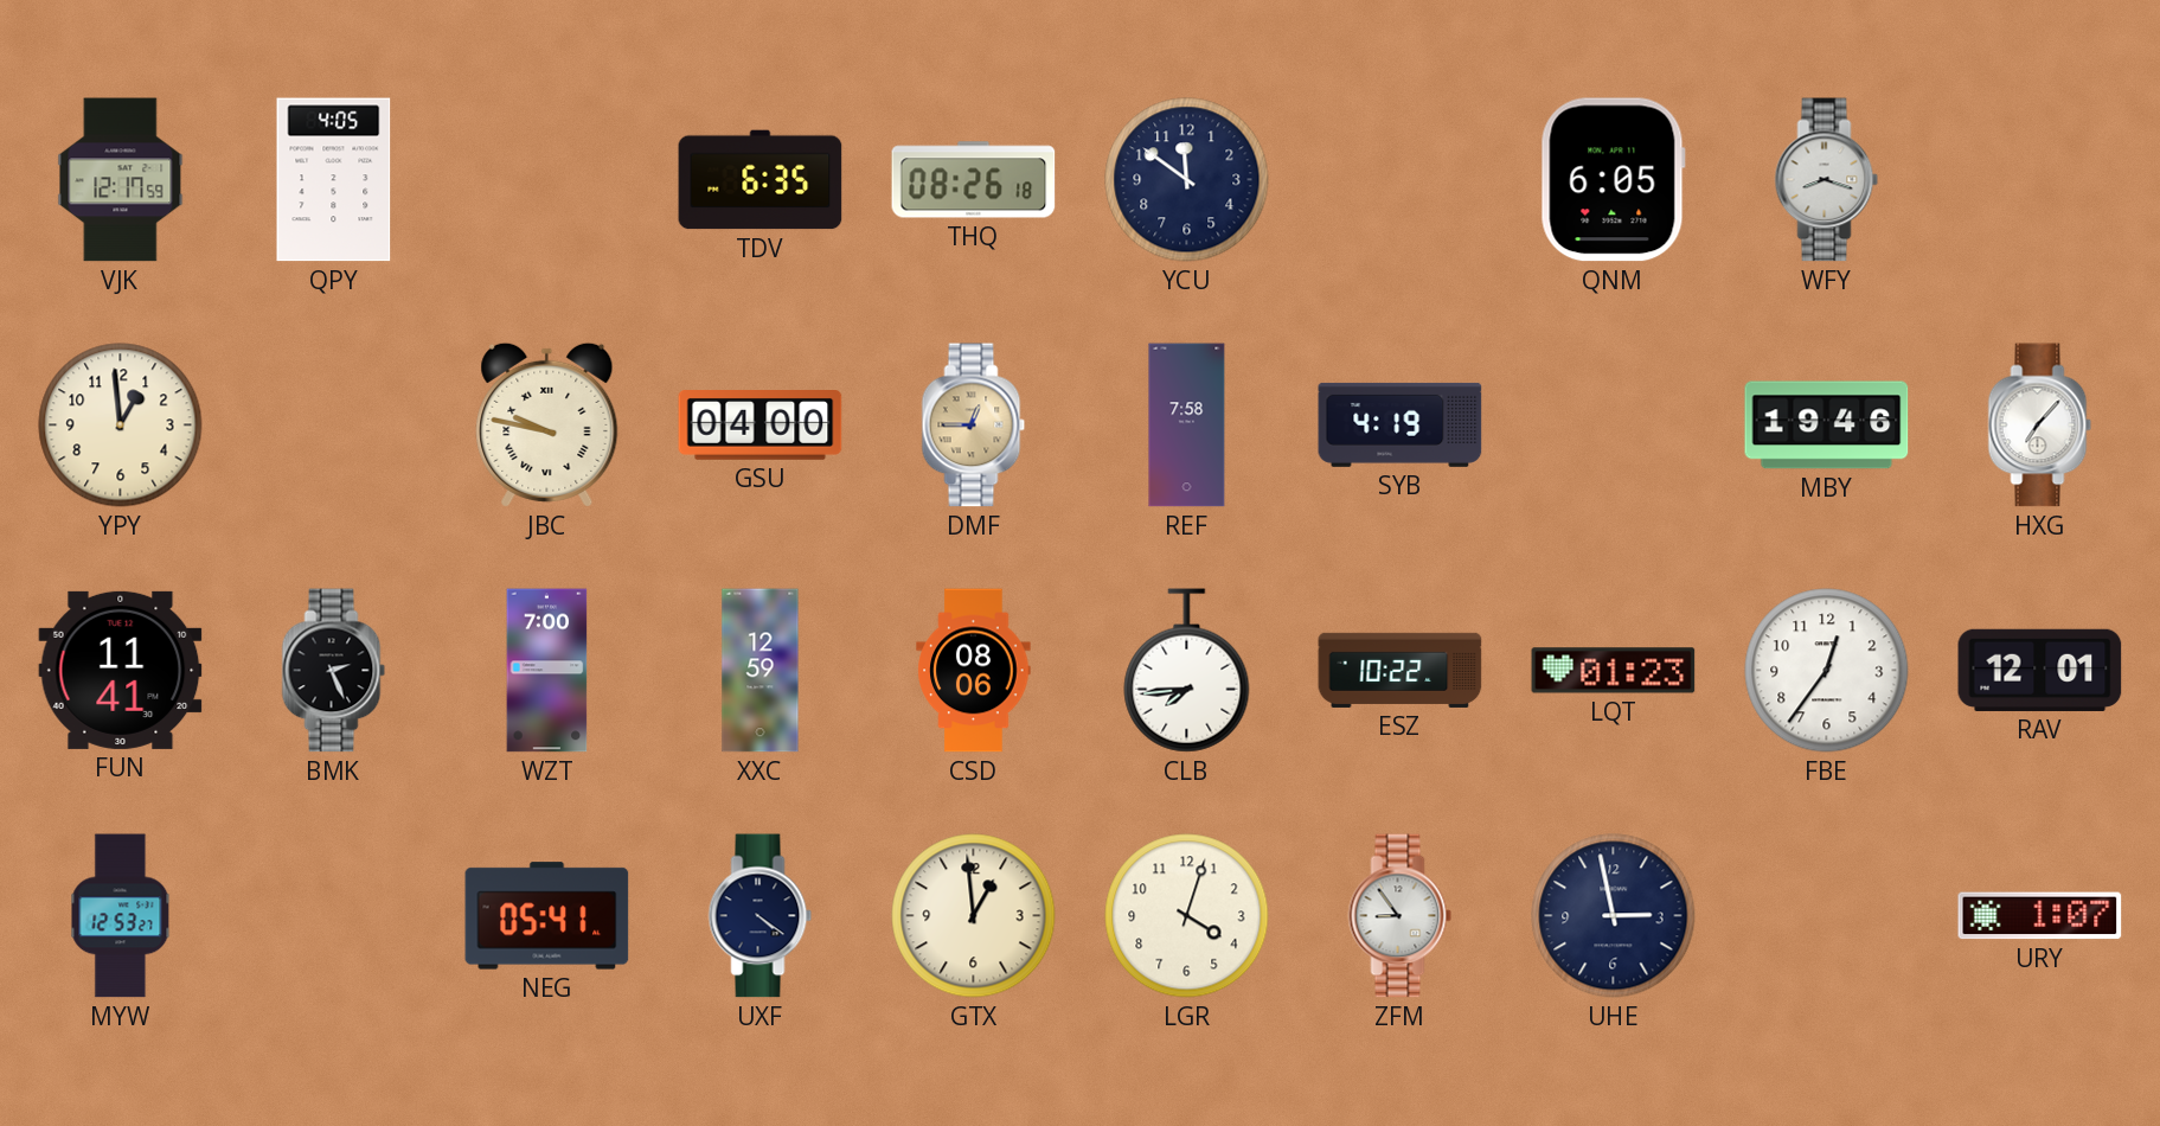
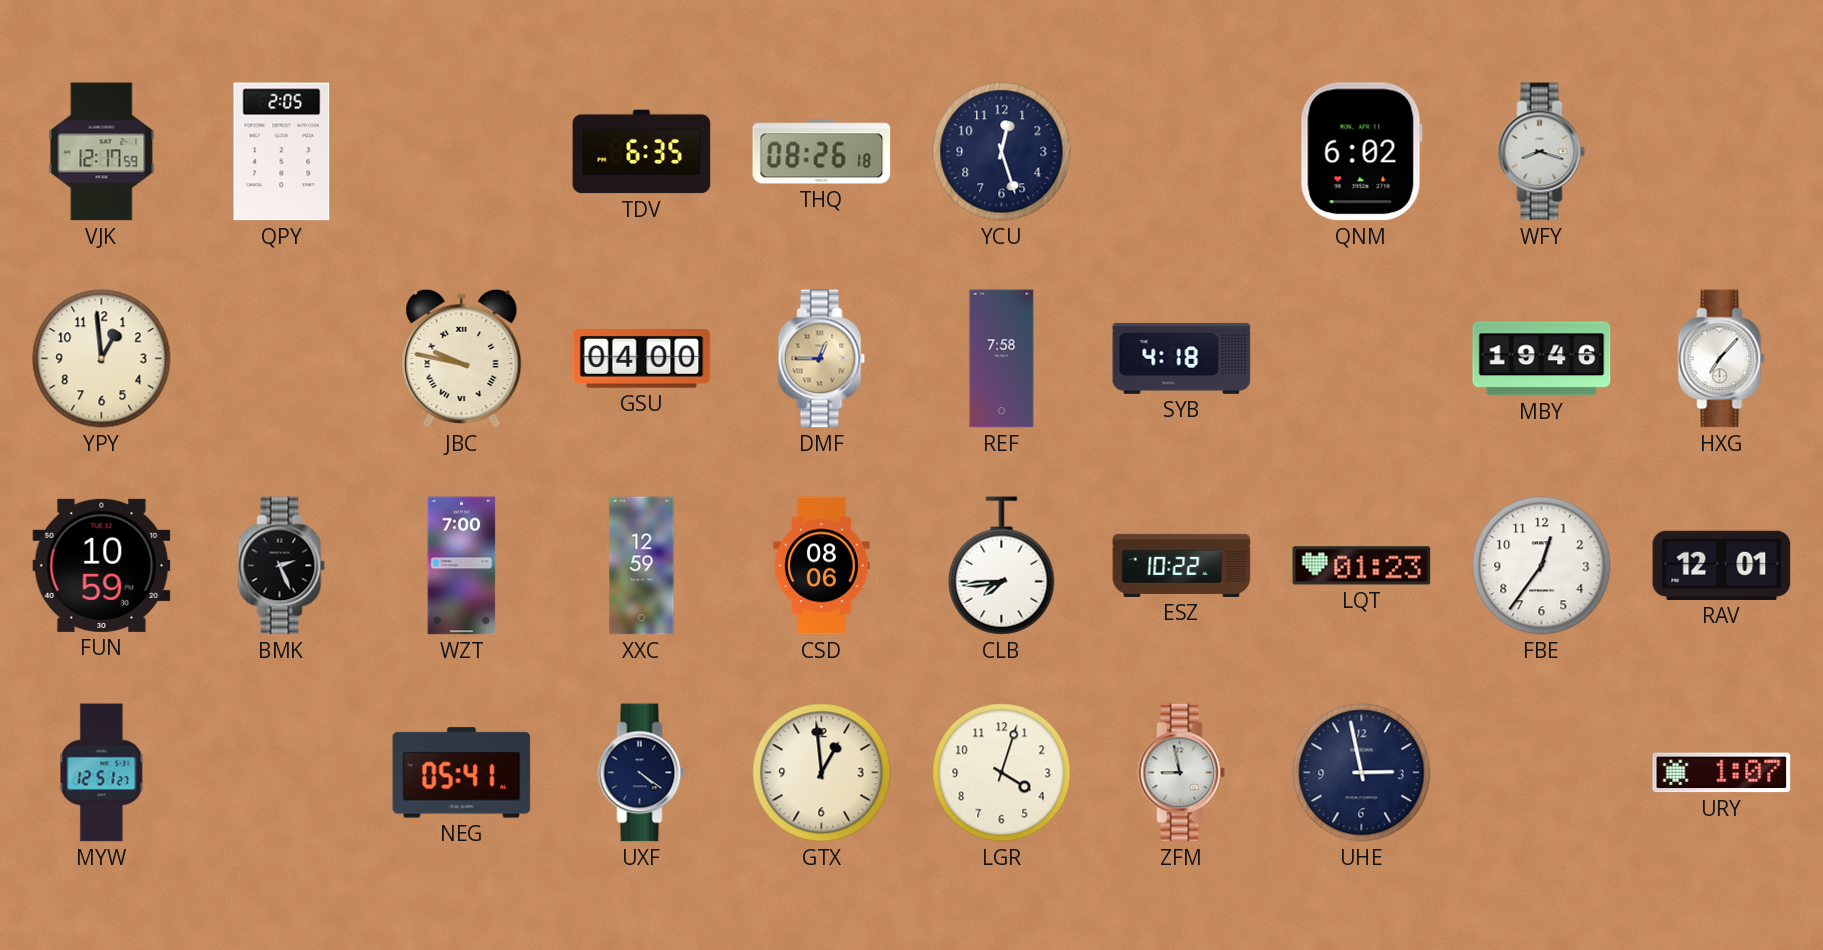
QPY: 4:05 -> 2:05
YCU: 11:51 -> 12:27
QNM: 6:05 -> 6:02
SYB: 4:19 -> 4:18
FUN: 11:41 -> 10:59
MYW: 12:53 -> 12:51
ZFM: 8:54 -> 8:58
